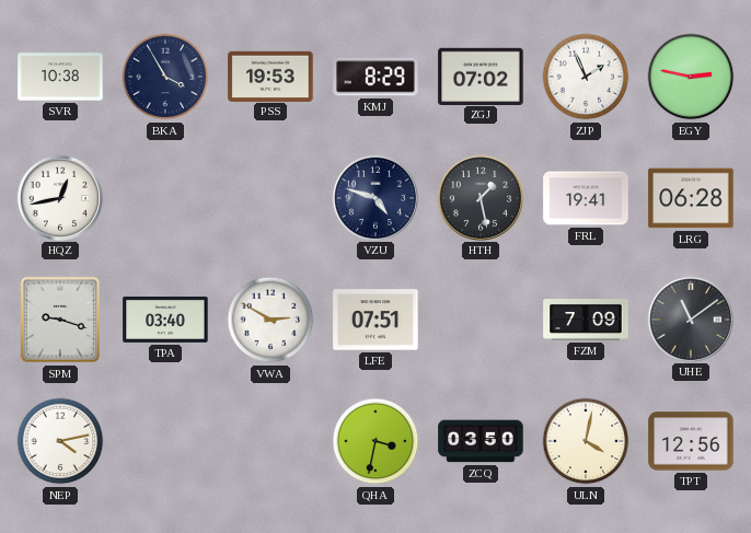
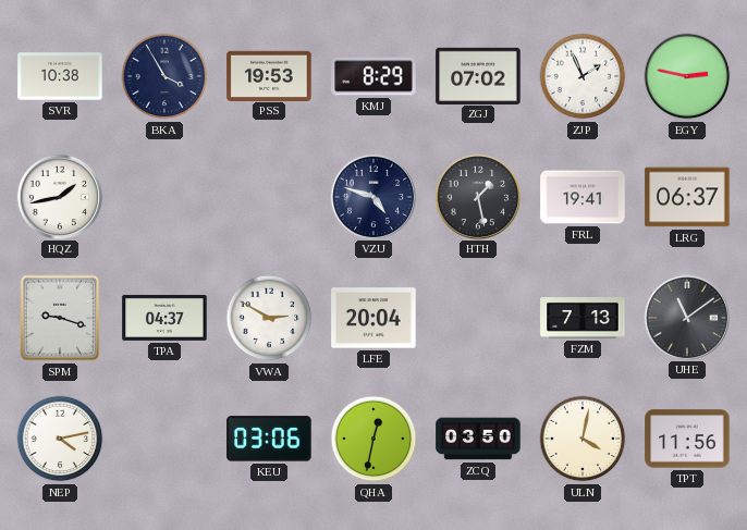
HQZ: 12:43 -> 1:43
LRG: 06:28 -> 06:37
TPA: 03:40 -> 04:37
LFE: 07:51 -> 20:04
FZM: 7:09 -> 7:13
KEU: none -> 03:06
QHA: 3:32 -> 12:32
TPT: 12:56 -> 11:56
